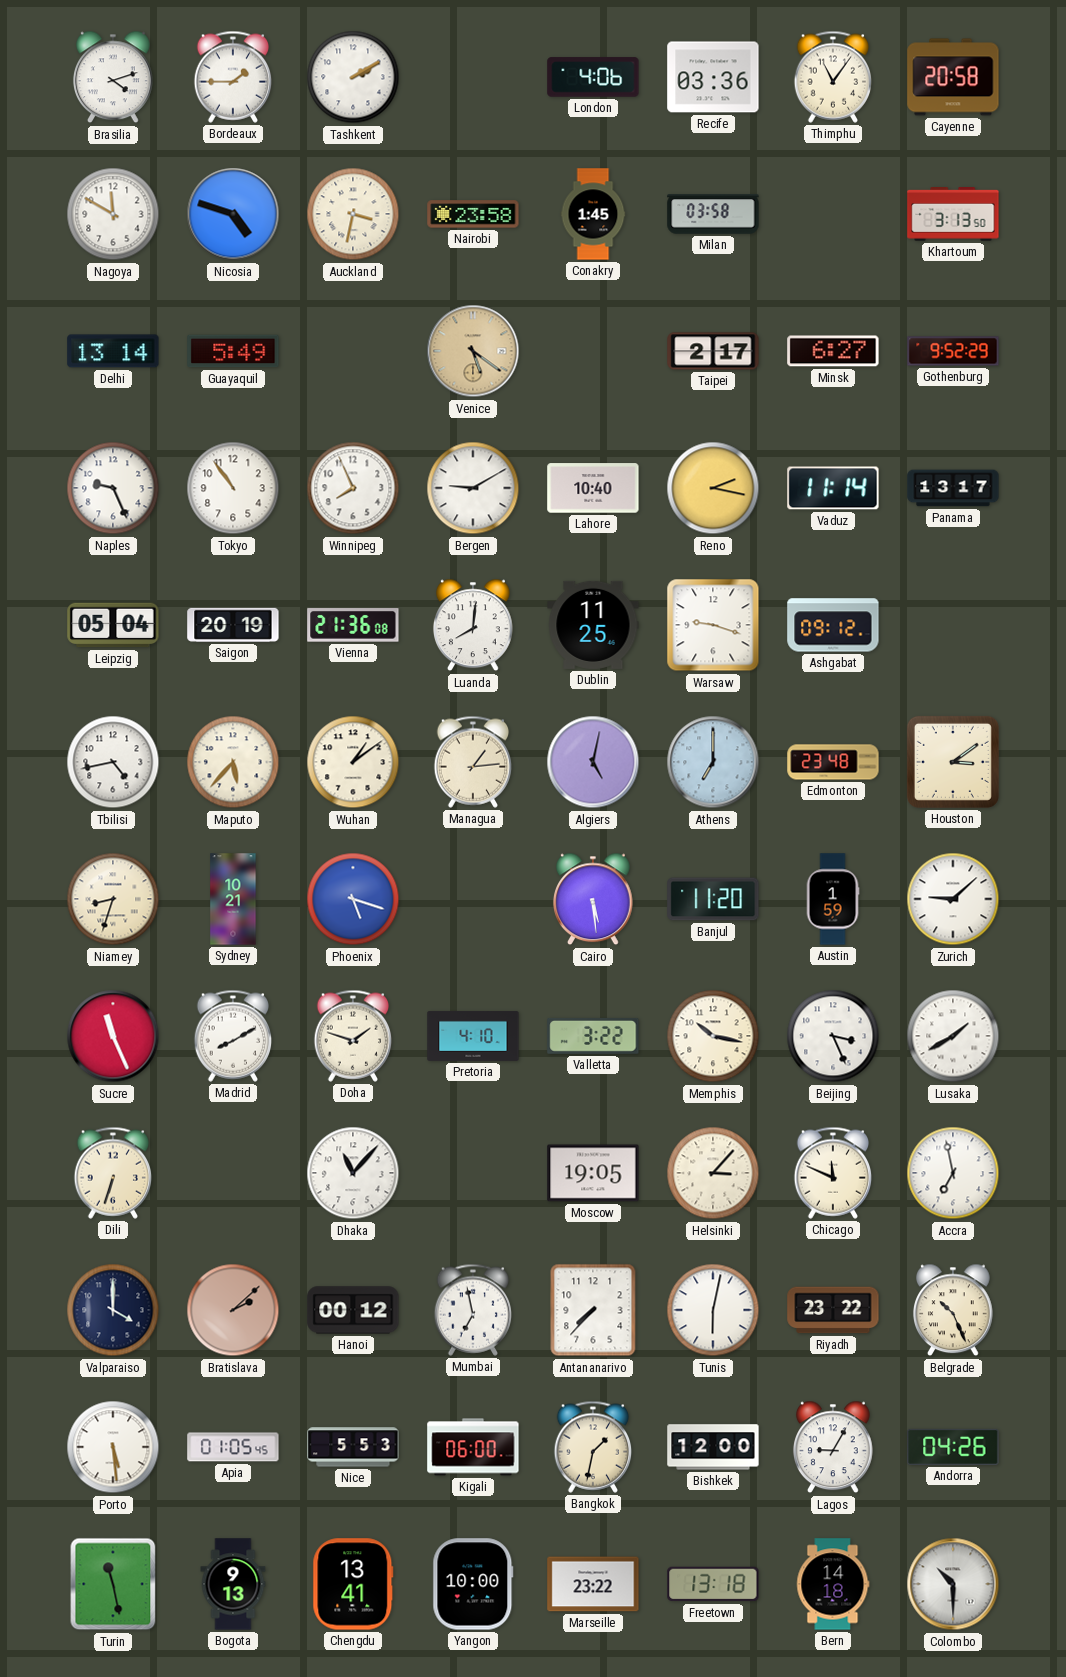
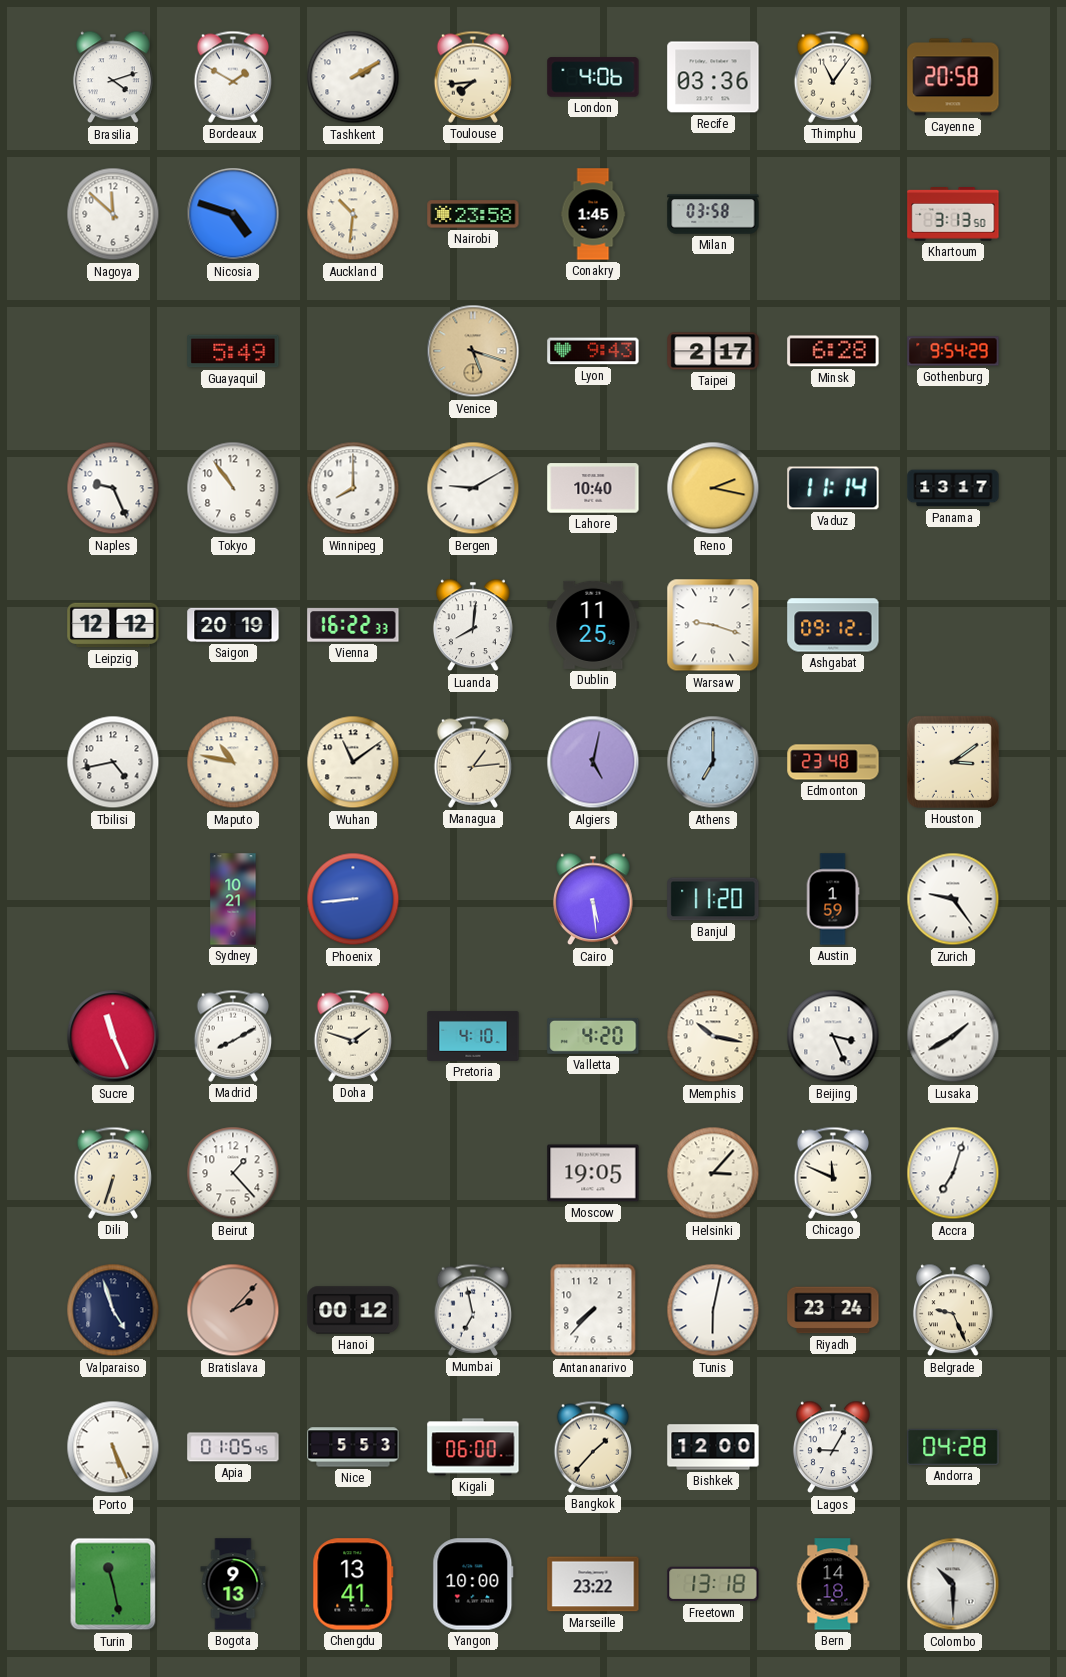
Bordeaux: 1:45 -> 1:50
Toulouse: none -> 7:44
Nagoya: 11:50 -> 11:52
Auckland: 3:32 -> 10:31
Delhi: 13:14 -> none
Venice: 5:21 -> 5:18
Lyon: none -> 9:43
Minsk: 6:27 -> 6:28
Gothenburg: 9:52 -> 9:54
Winnipeg: 7:56 -> 8:00
Leipzig: 05:04 -> 12:12
Vienna: 21:36 -> 16:22
Maputo: 5:37 -> 10:47
Wuhan: 1:09 -> 11:09
Niamey: 8:33 -> none
Phoenix: 5:18 -> 8:44
Zurich: 9:08 -> 9:24
Valletta: 3:22 -> 4:20
Beirut: none -> 1:23
Dhaka: 11:07 -> none
Accra: 6:58 -> 7:03
Valparaiso: 4:00 -> 4:57
Bratislava: 2:08 -> 2:07
Riyadh: 23:22 -> 23:24
Belgrade: 10:26 -> 9:26
Porto: 5:29 -> 5:26
Bangkok: 1:32 -> 1:37
Andorra: 04:26 -> 04:28
